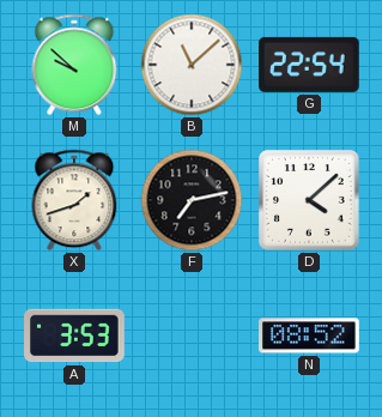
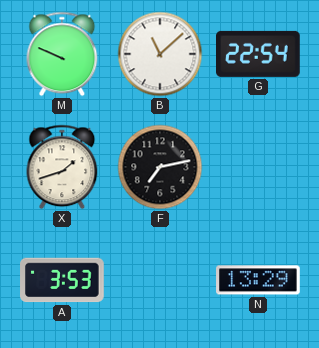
M: 9:52 -> 9:49
D: 4:08 -> none
N: 08:52 -> 13:29
